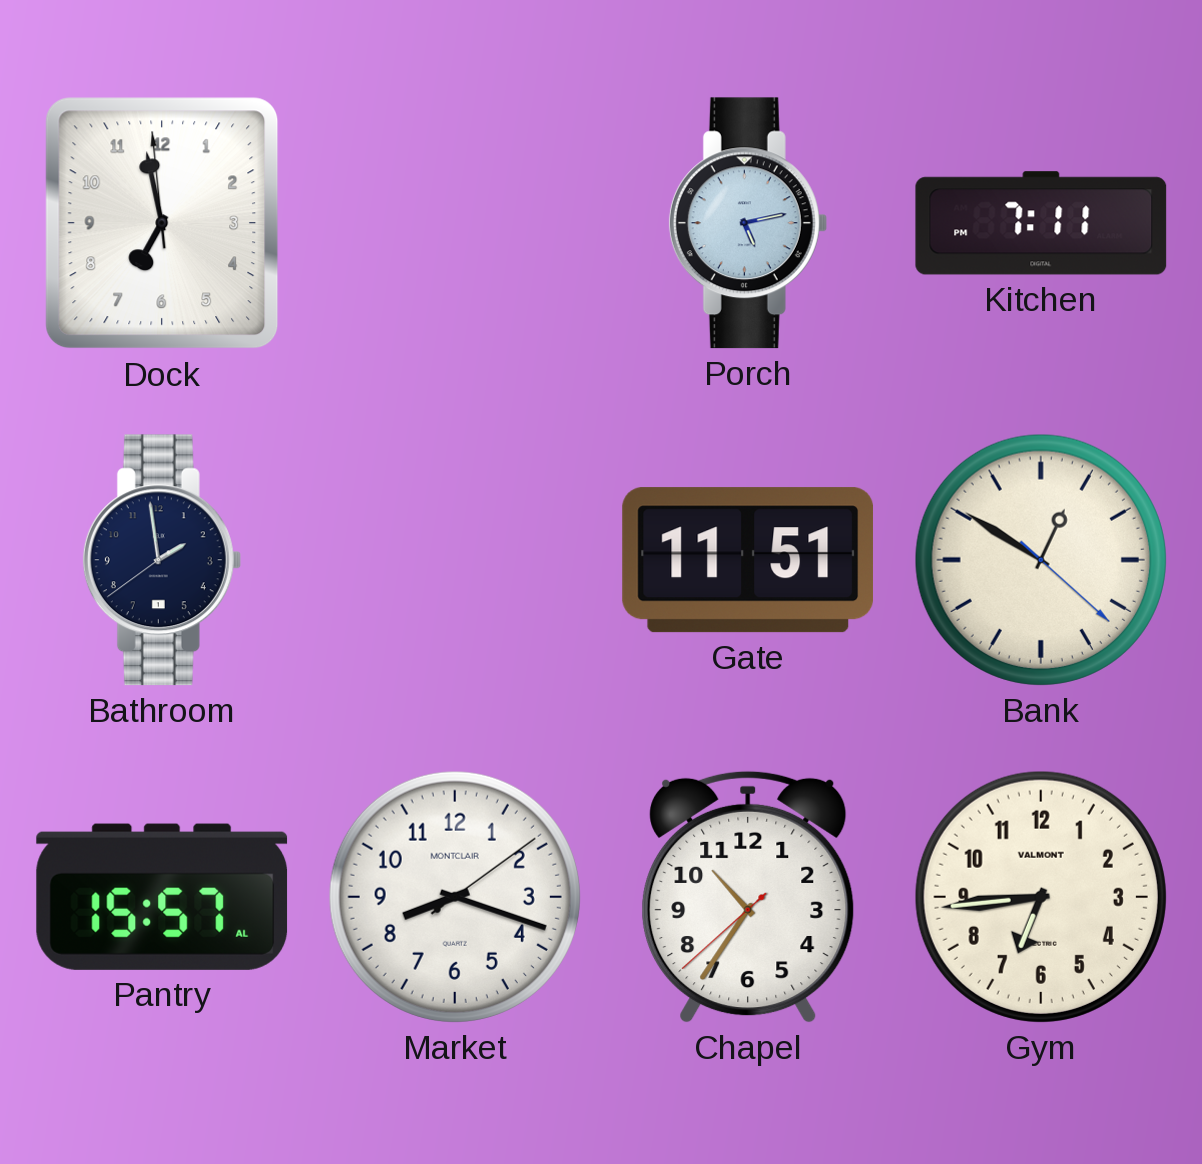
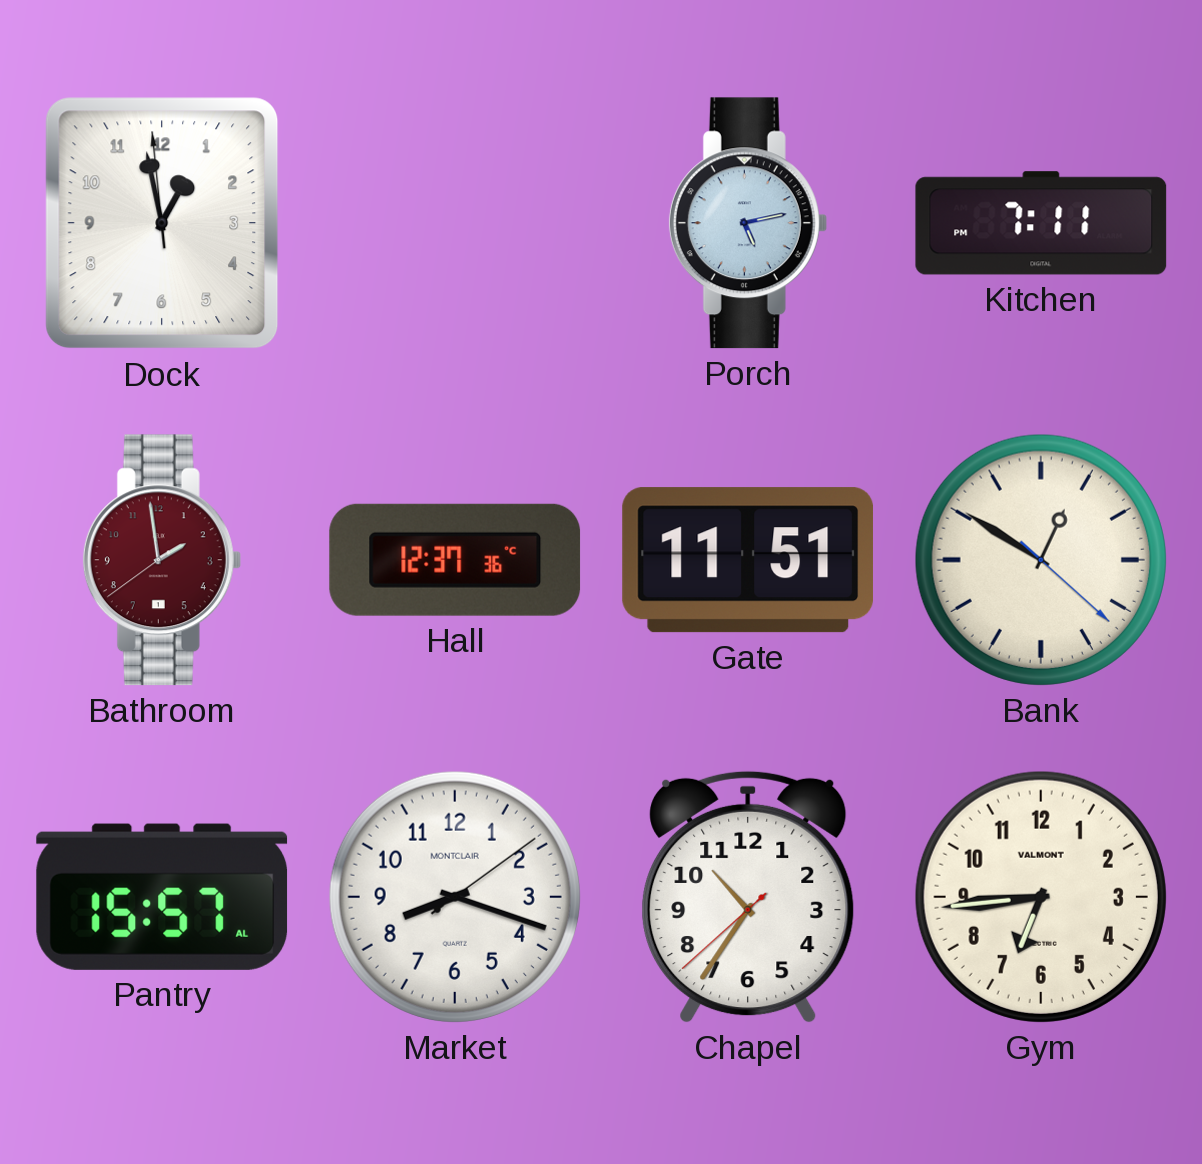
Dock: 6:57 -> 12:57
Bathroom dial: navy -> burgundy
Hall: none -> 12:37
